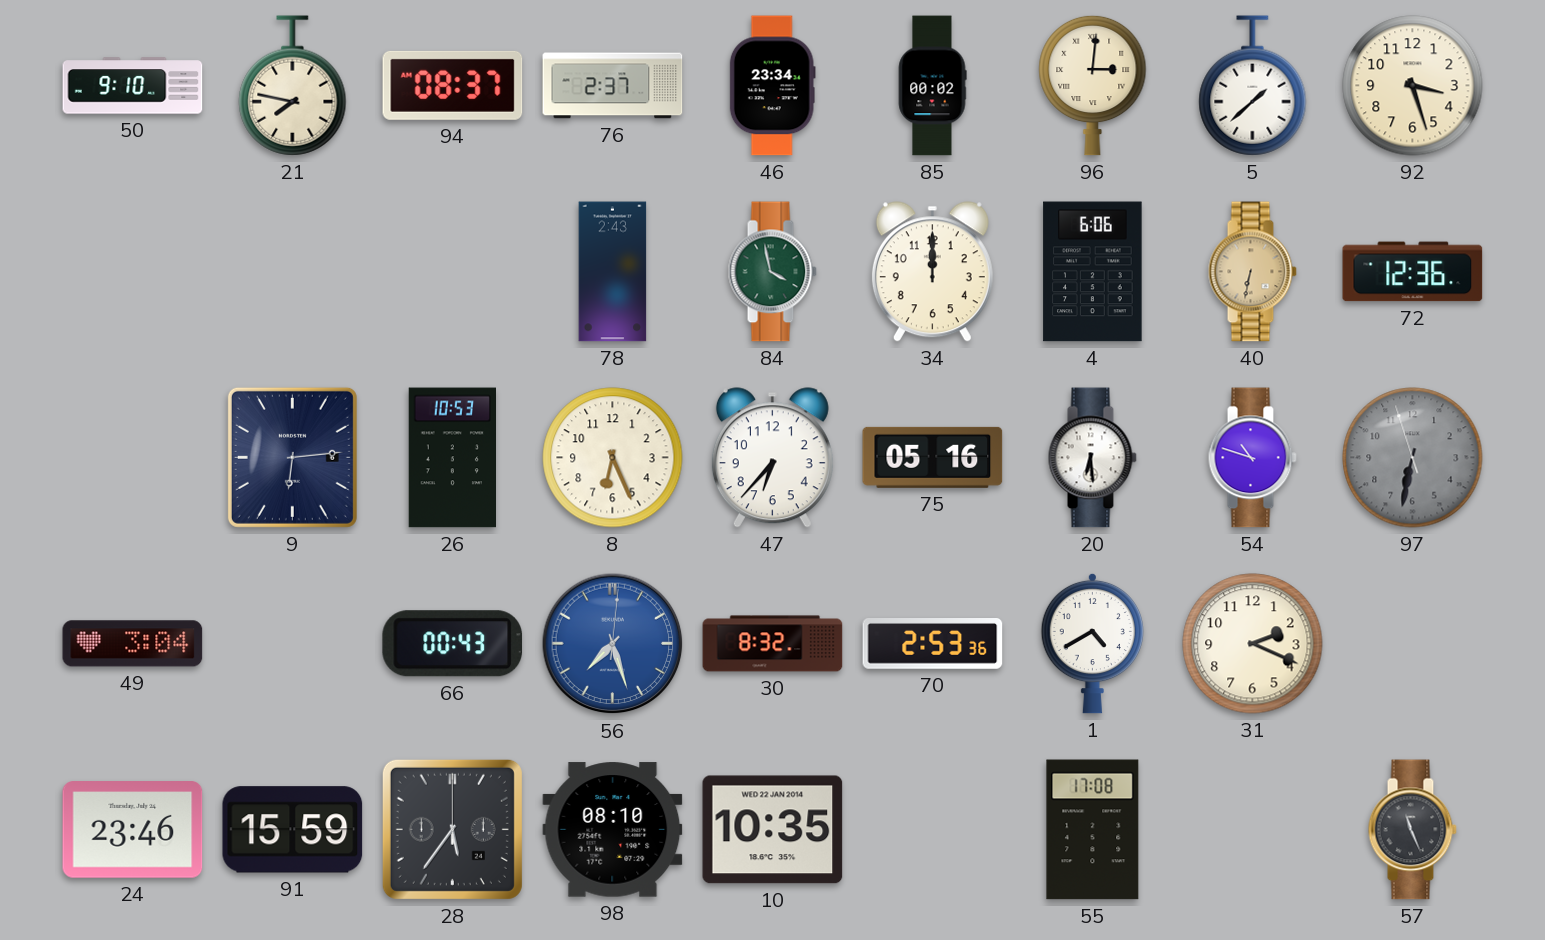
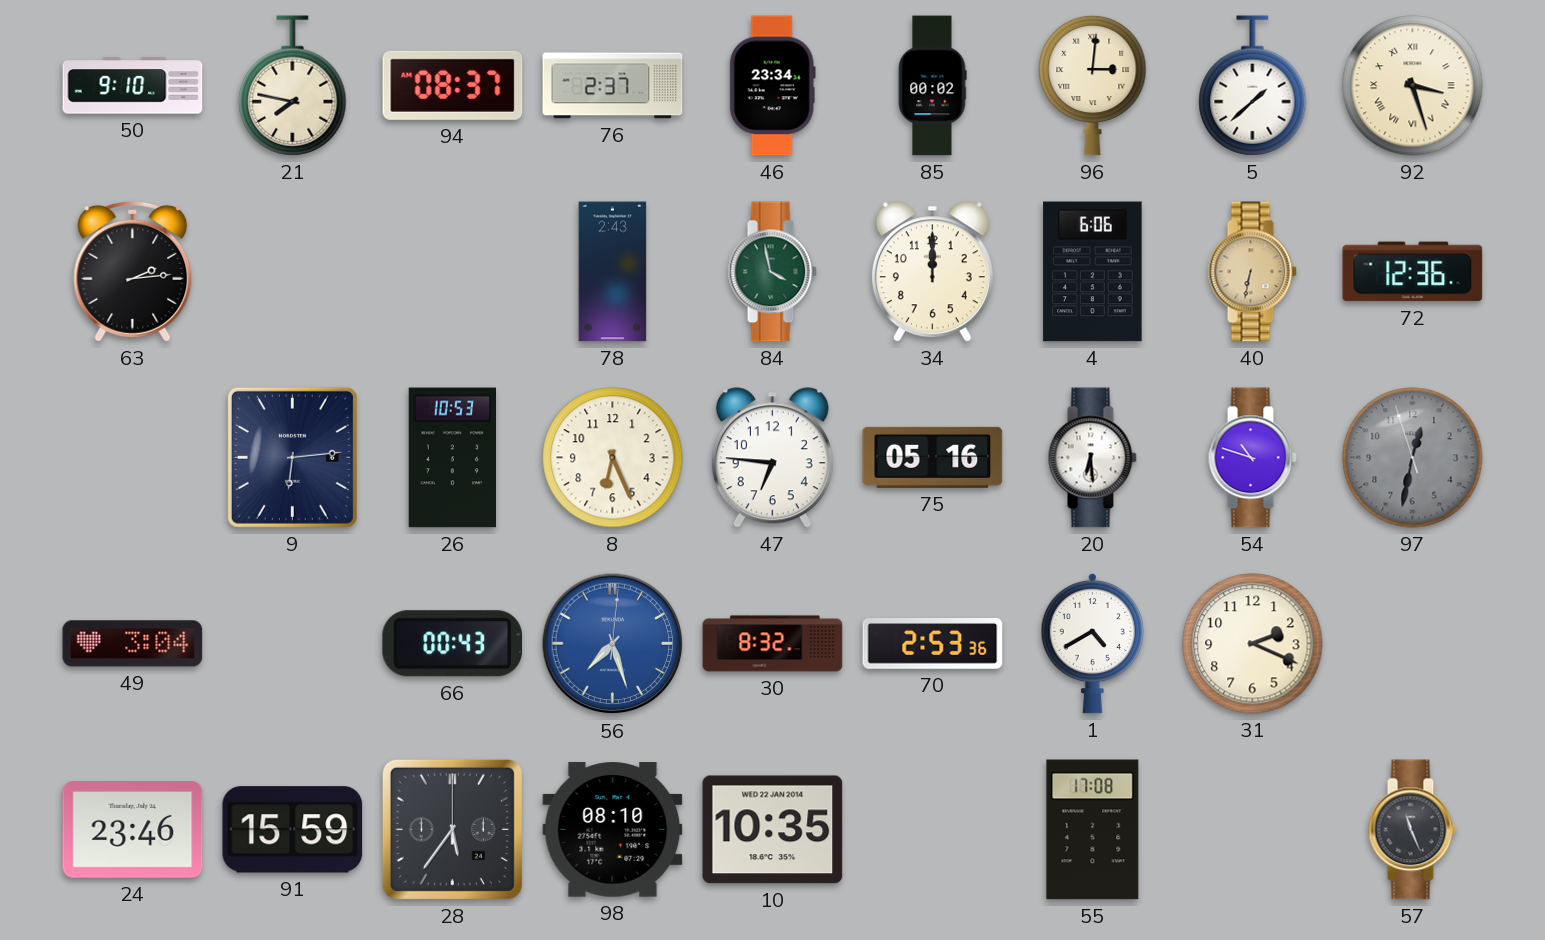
92 numerals: Arabic -> Roman
63: none -> 2:14
47: 6:37 -> 6:46
97: 6:31 -> 12:31
